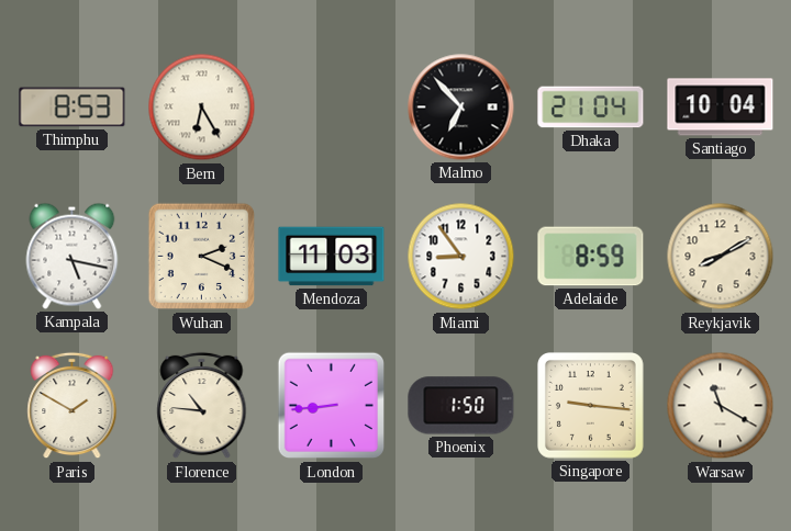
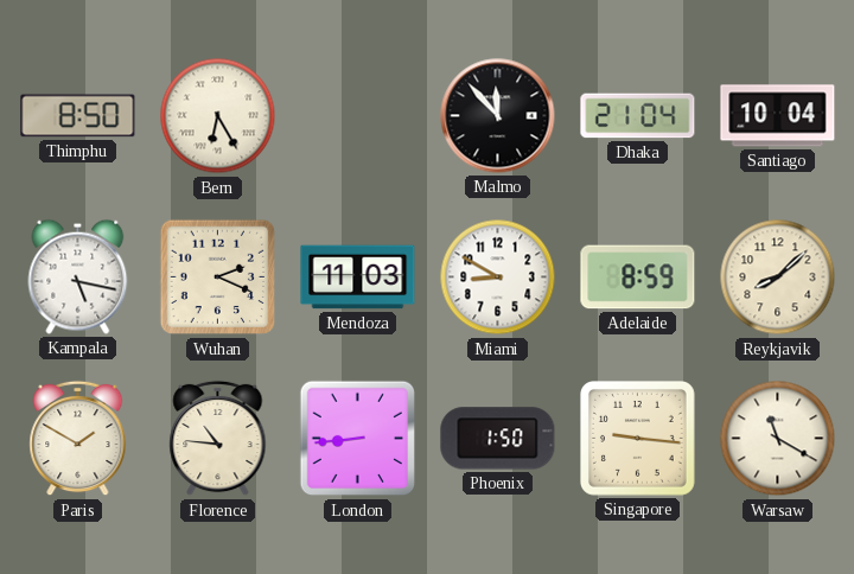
Thimphu: 8:53 -> 8:50
Malmo: 6:53 -> 11:53
Miami: 8:54 -> 8:50
Reykjavik: 8:10 -> 8:08
